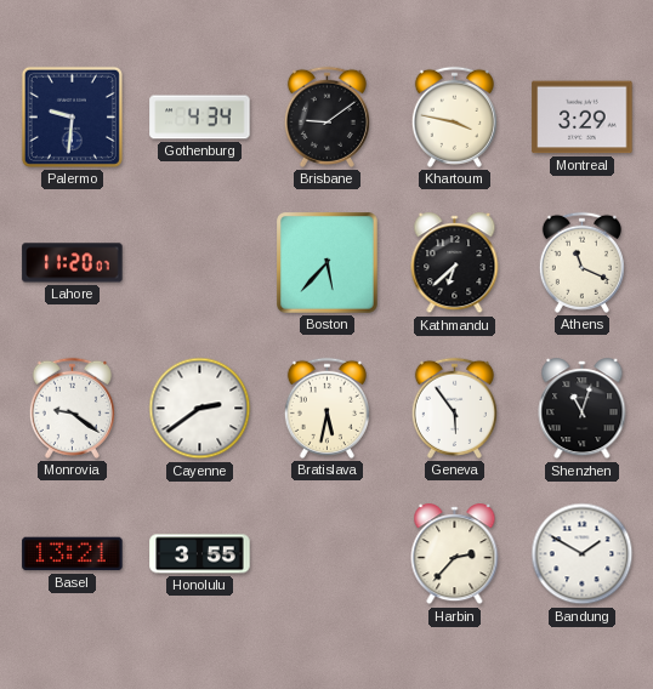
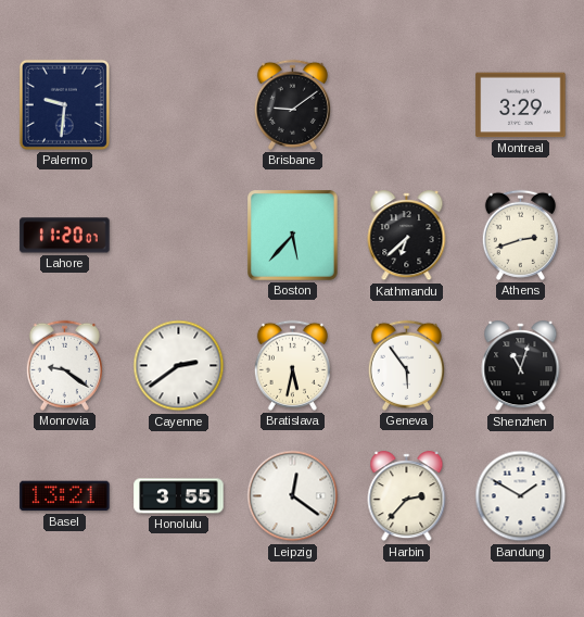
Gothenburg: 4:34 -> none
Khartoum: 3:47 -> none
Athens: 11:19 -> 2:42
Leipzig: none -> 12:21
